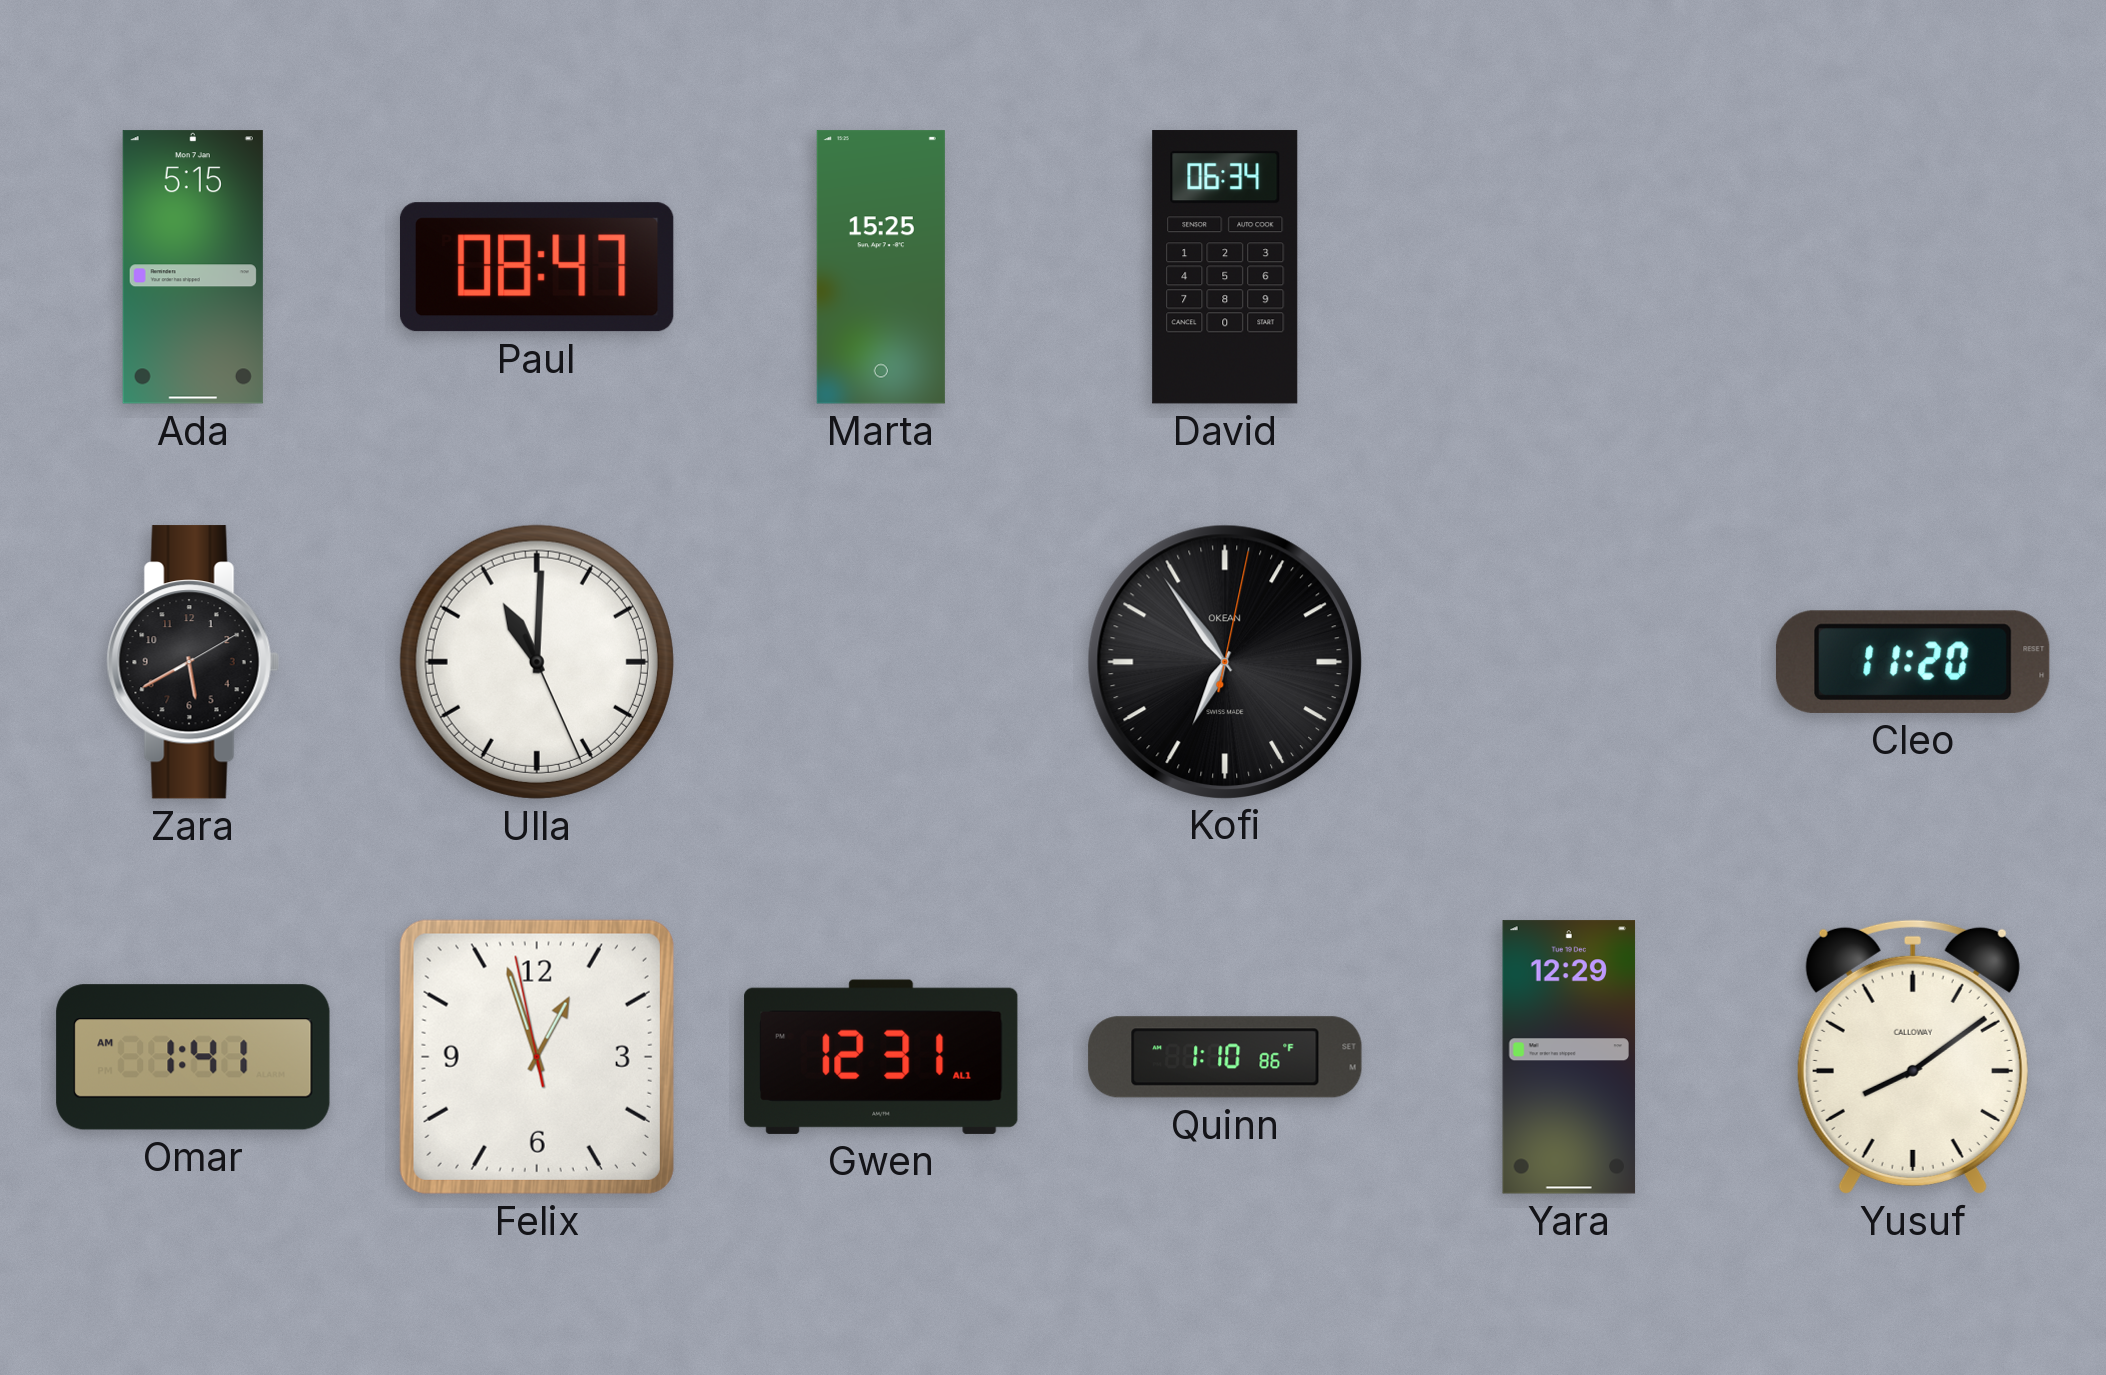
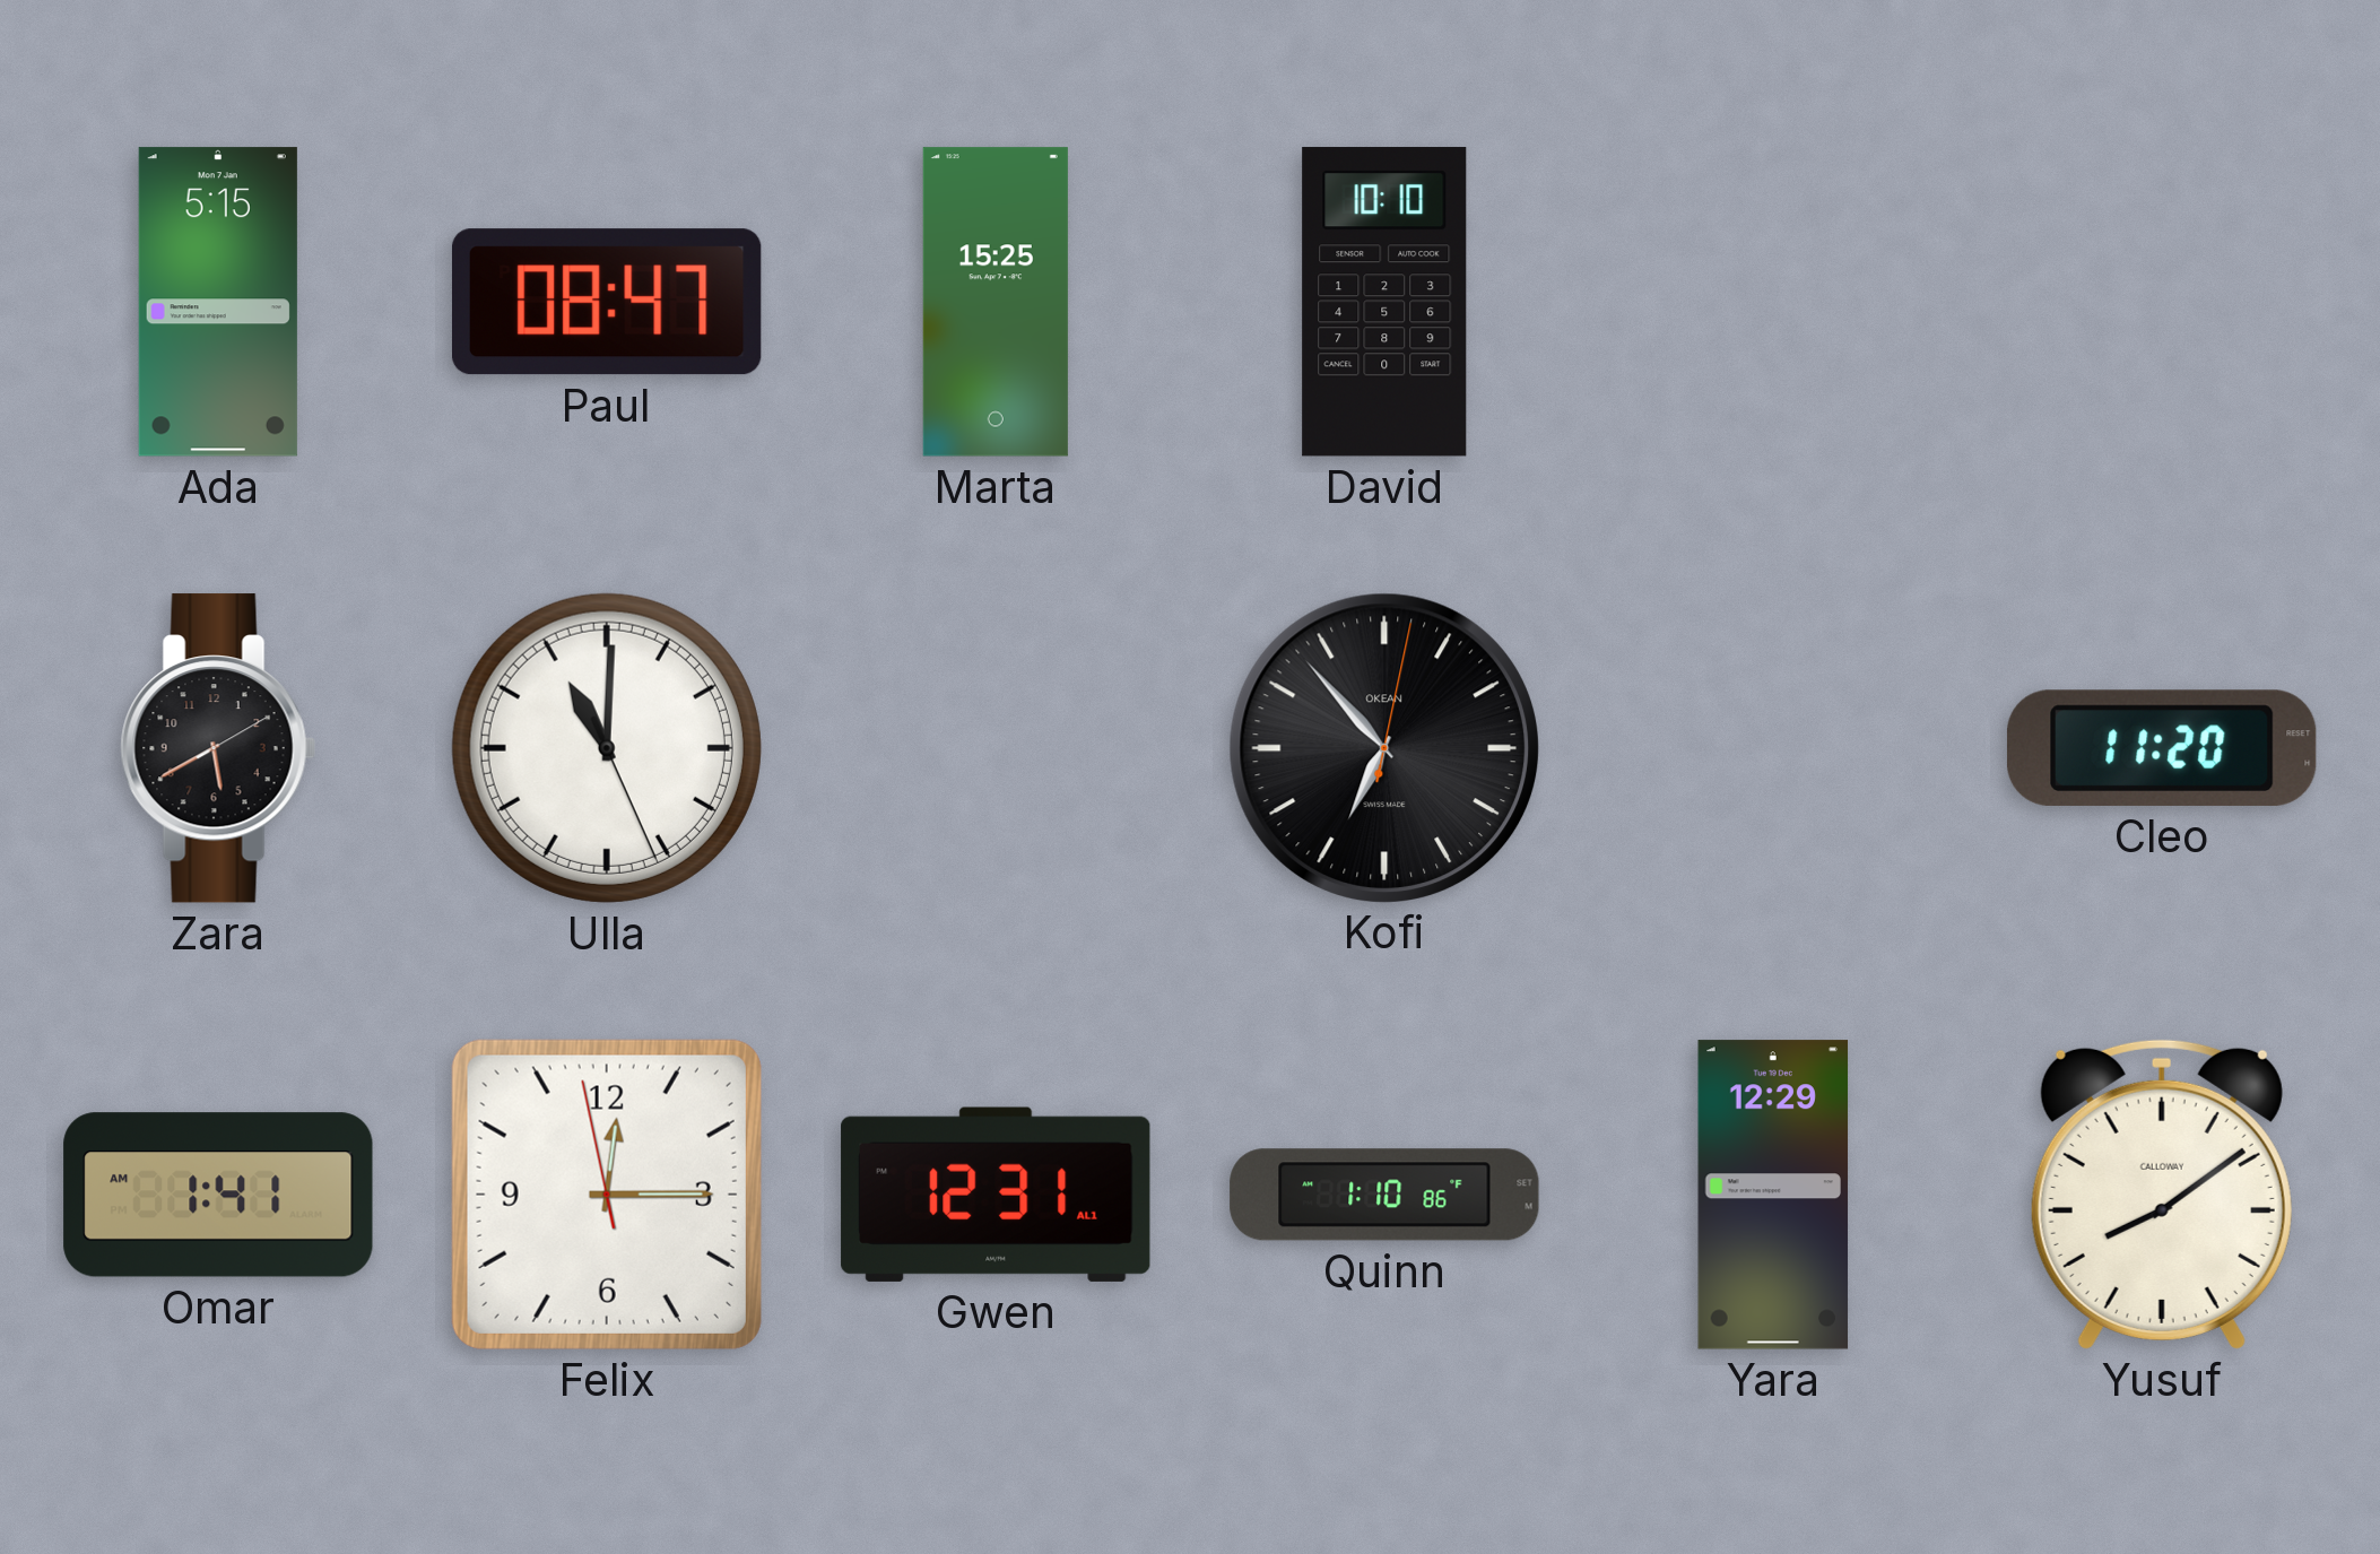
David: 06:34 -> 10:10
Kofi: 6:54 -> 6:53
Felix: 12:56 -> 12:14
